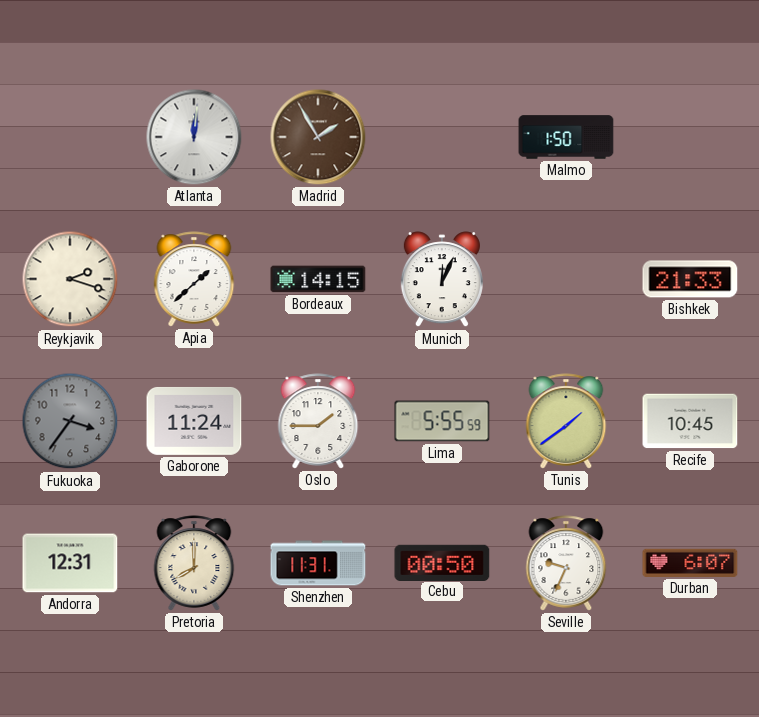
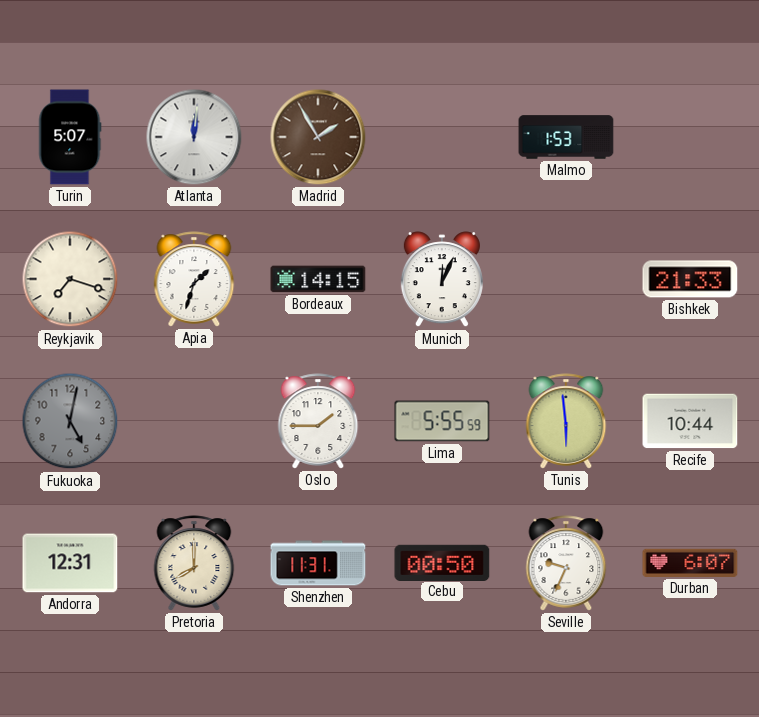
Turin: none -> 5:07
Malmo: 1:50 -> 1:53
Reykjavik: 2:18 -> 7:18
Apia: 1:38 -> 1:33
Fukuoka: 3:36 -> 5:02
Gaborone: 11:24 -> none
Tunis: 1:39 -> 5:59
Recife: 10:45 -> 10:44
